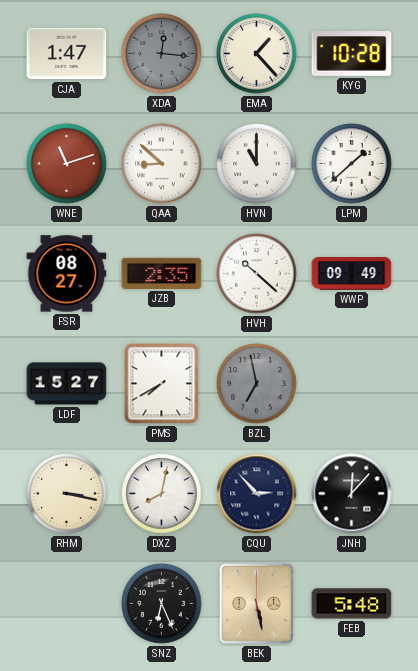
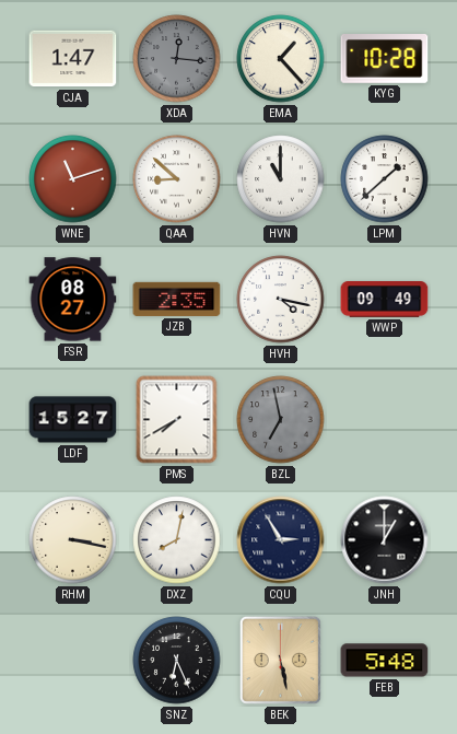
HVH: 10:22 -> 4:17
CQU: 2:53 -> 2:55
JNH: 12:07 -> 1:00
